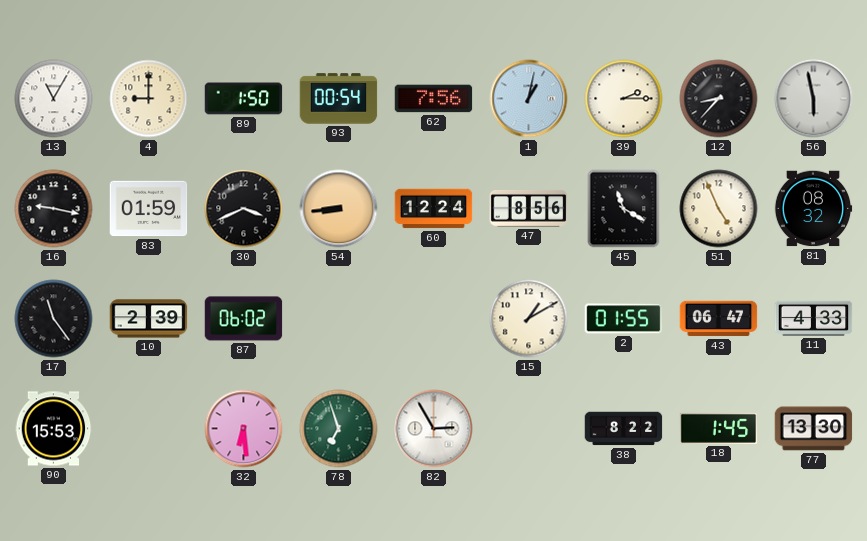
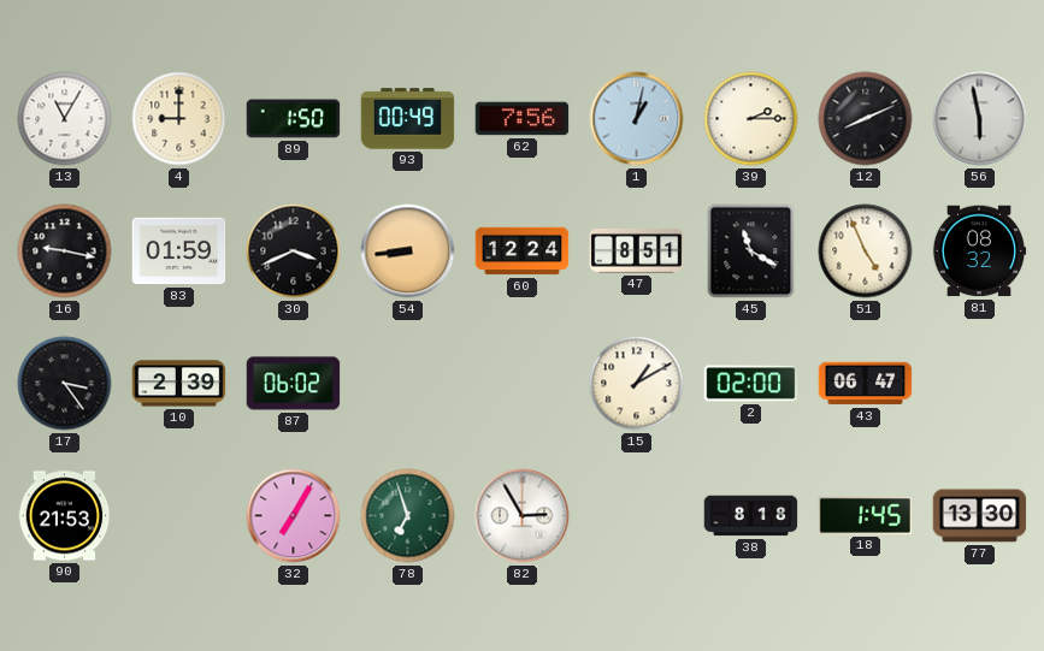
93: 00:54 -> 00:49
12: 8:37 -> 8:11
47: 8:56 -> 8:51
17: 11:24 -> 3:24
2: 01:55 -> 02:00
11: 4:33 -> none
90: 15:53 -> 21:53
32: 6:29 -> 7:05
38: 8:22 -> 8:18
